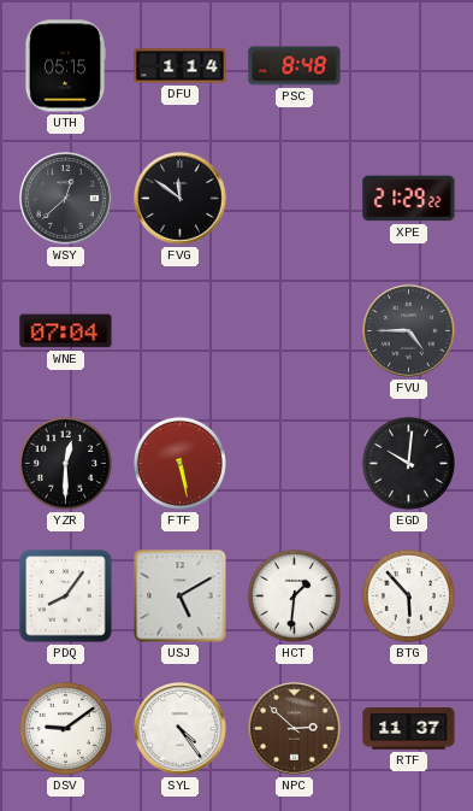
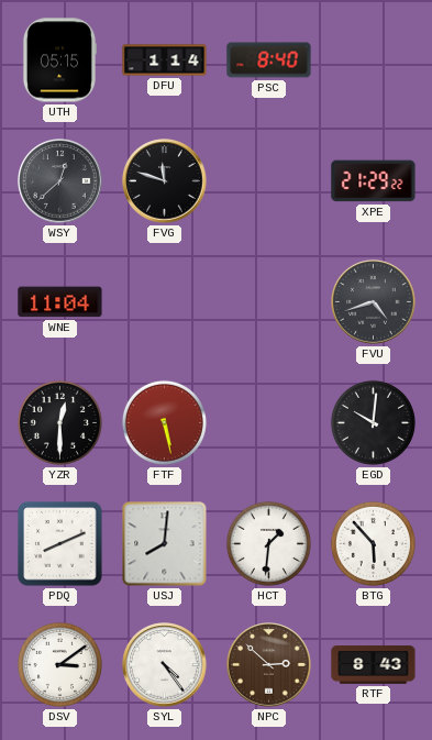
PSC: 8:48 -> 8:40
FVG: 11:51 -> 11:48
WNE: 07:04 -> 11:04
FVU: 4:45 -> 4:42
PDQ: 8:06 -> 8:11
USJ: 5:10 -> 8:01
DSV: 9:09 -> 3:09
RTF: 11:37 -> 8:43
